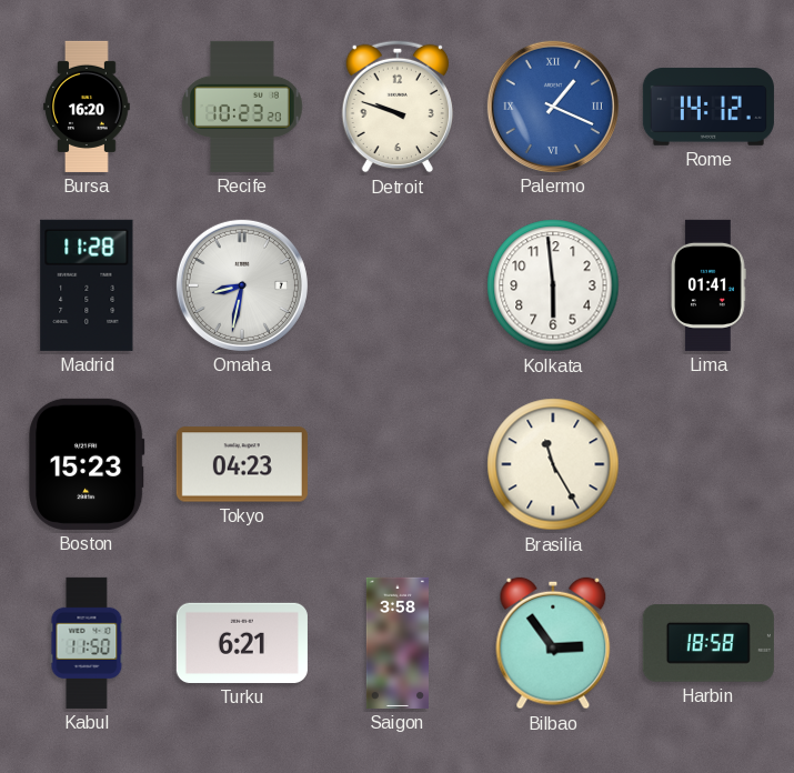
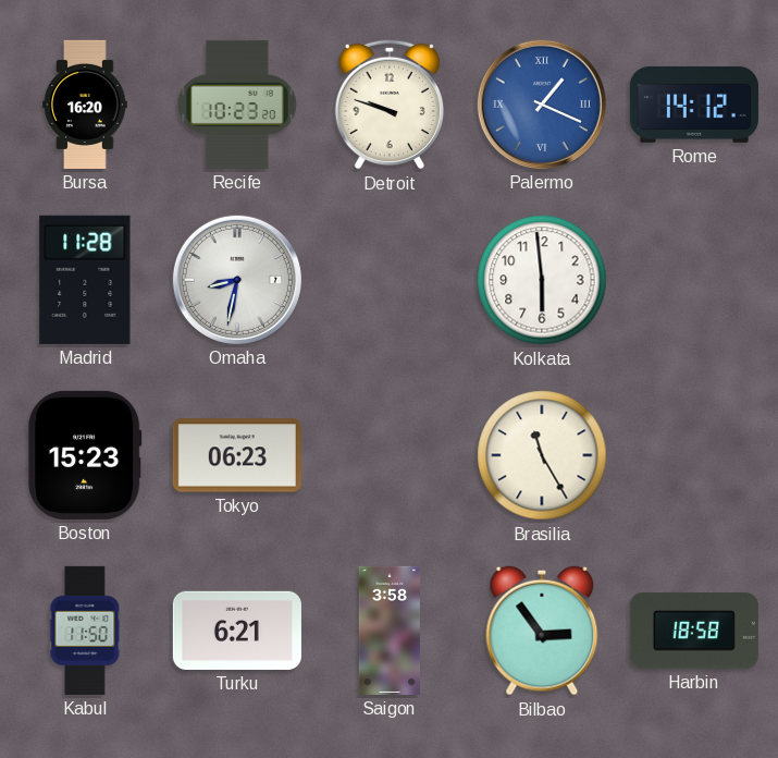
Lima: 01:41 -> none
Tokyo: 04:23 -> 06:23
